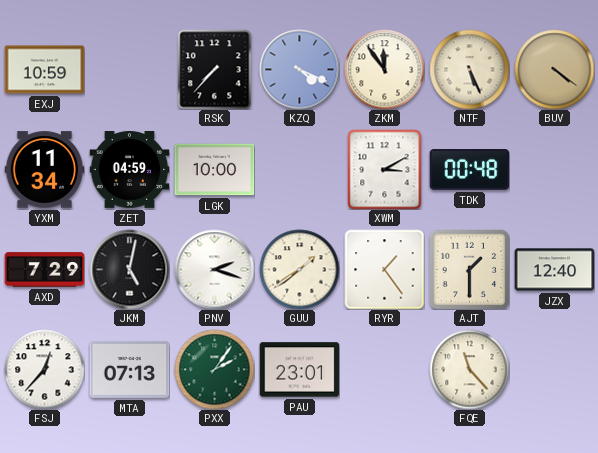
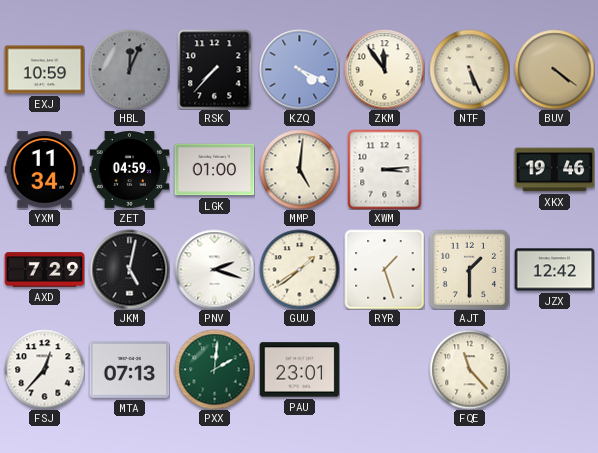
HBL: none -> 12:04
LGK: 10:00 -> 01:00
MMP: none -> 5:01
XWM: 3:10 -> 3:14
TDK: 00:48 -> none
XKX: none -> 19:46
RYR: 1:24 -> 1:27
JZX: 12:40 -> 12:42
PXX: 2:06 -> 2:01
